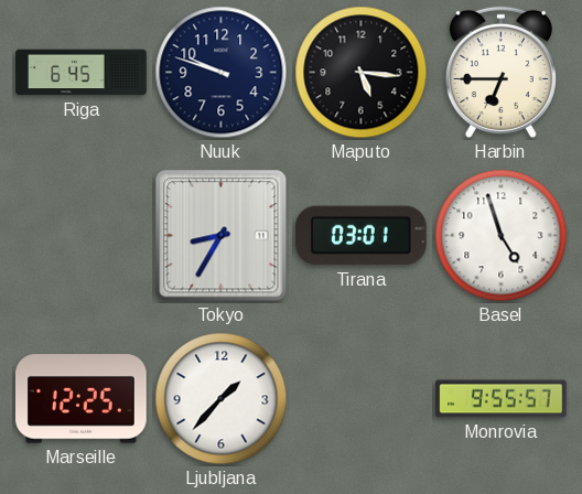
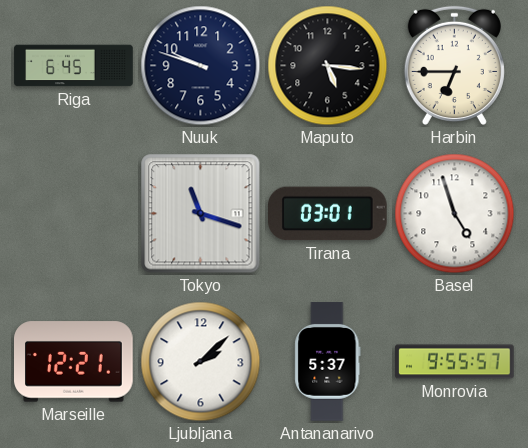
Tokyo: 8:35 -> 11:18
Marseille: 12:25 -> 12:21
Ljubljana: 1:37 -> 2:08
Antananarivo: none -> 5:37
